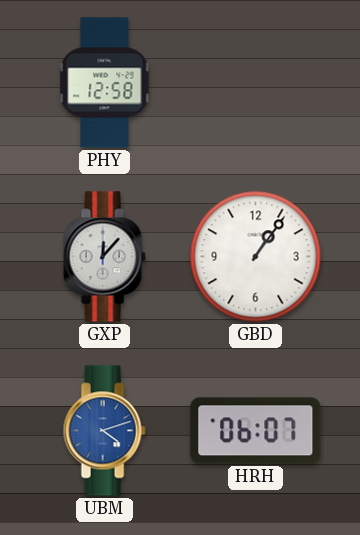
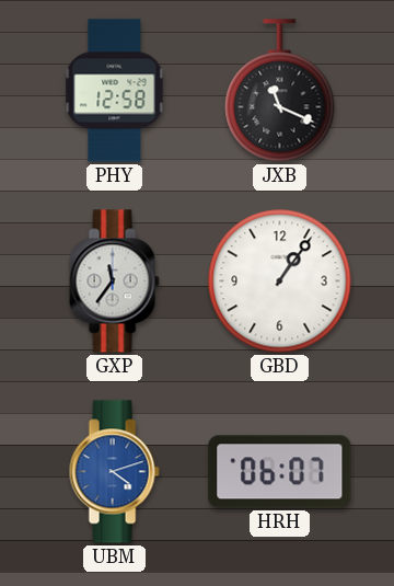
JXB: none -> 11:19
GXP: 12:07 -> 11:36
